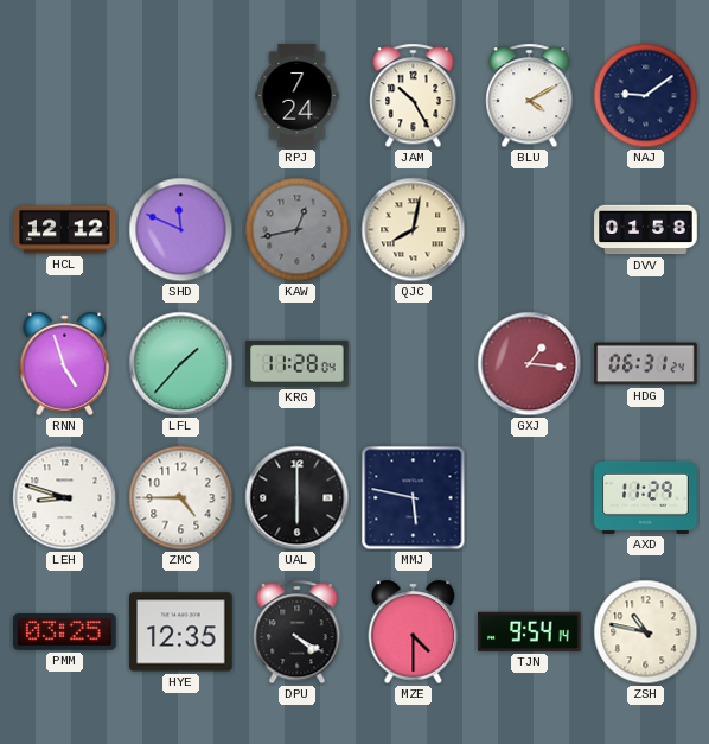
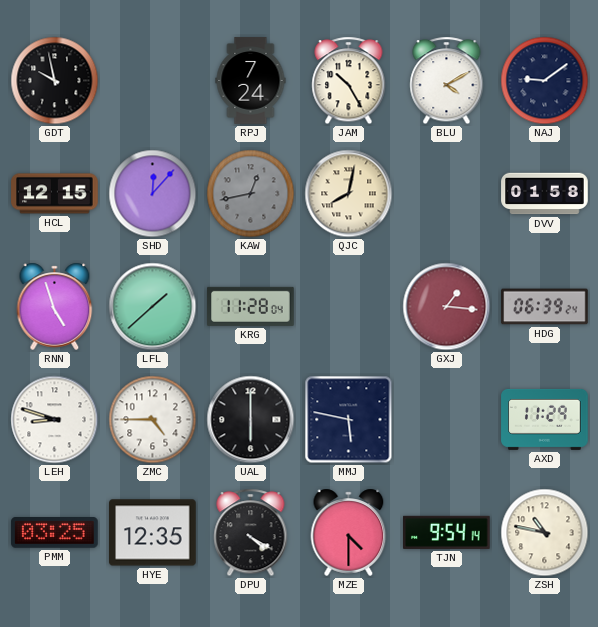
GDT: none -> 9:58
HCL: 12:12 -> 12:15
SHD: 11:49 -> 12:07
LFL: 1:37 -> 1:38
HDG: 06:31 -> 06:39
